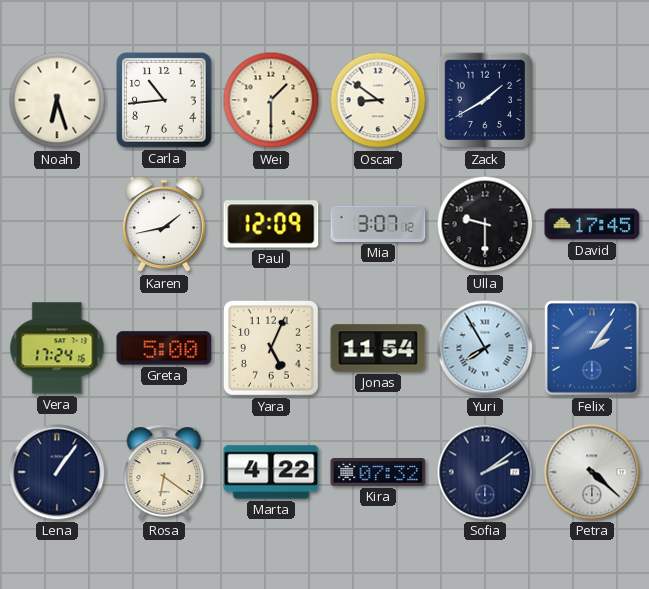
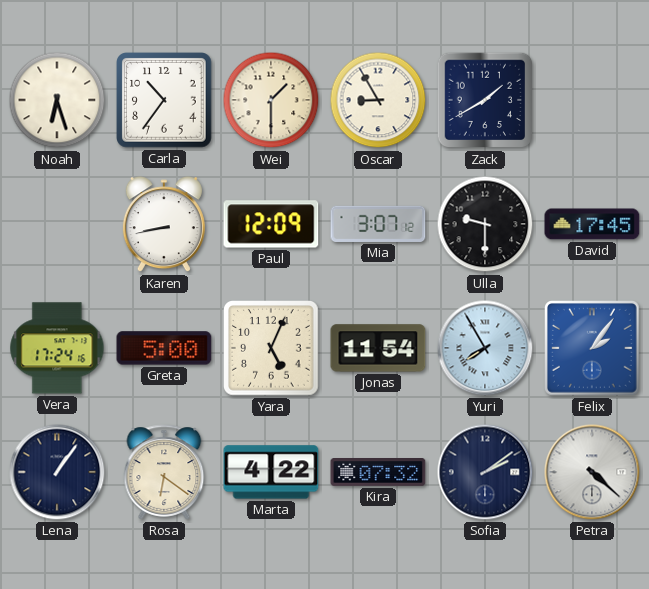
Carla: 10:44 -> 10:36
Oscar: 8:51 -> 8:55
Karen: 1:43 -> 8:43
